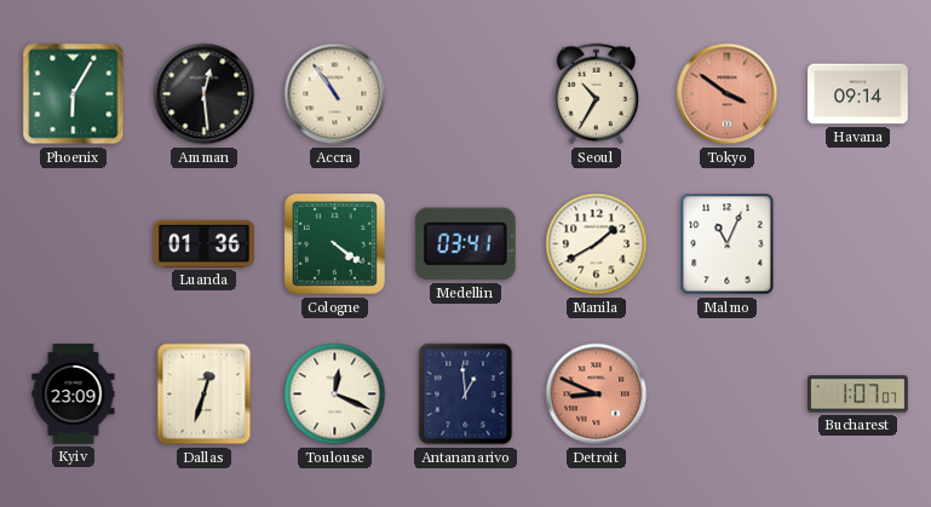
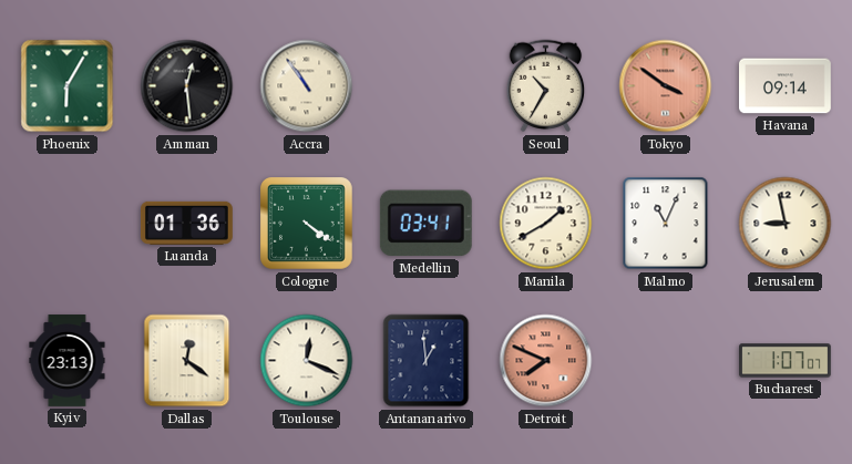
Jerusalem: none -> 8:58
Kyiv: 23:09 -> 23:13
Dallas: 12:33 -> 12:21
Detroit: 8:49 -> 7:49
